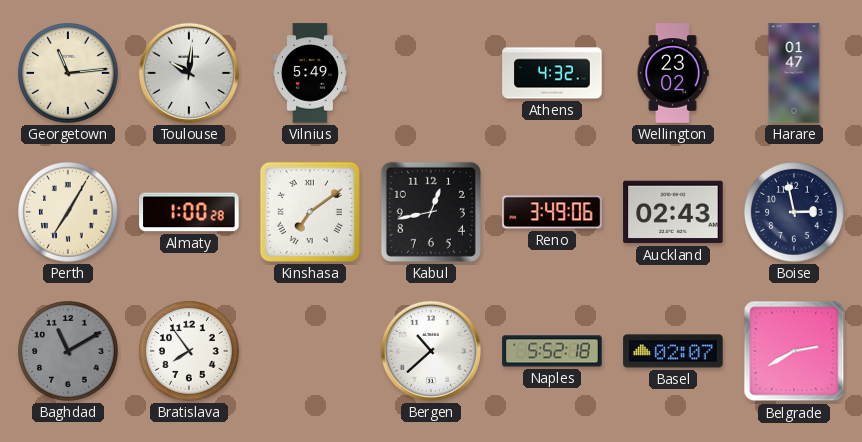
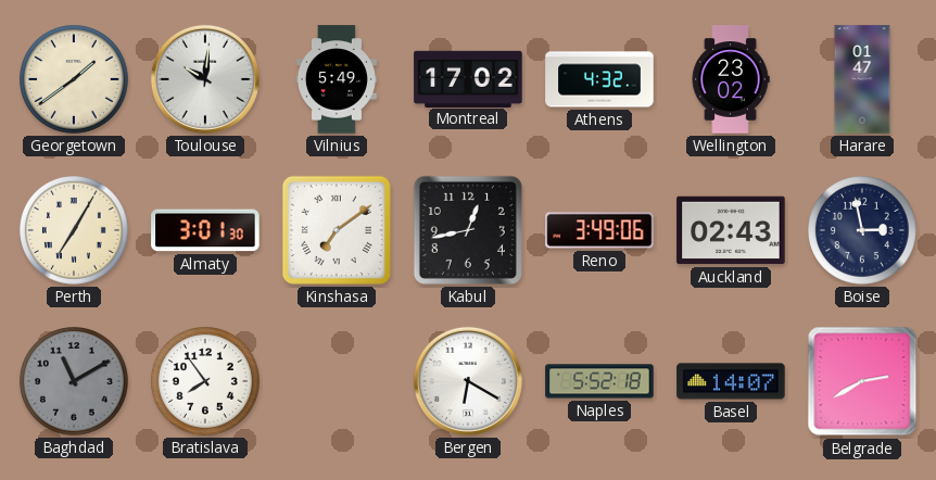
Georgetown: 11:14 -> 1:39
Montreal: none -> 17:02
Almaty: 1:00 -> 3:01
Bergen: 10:38 -> 6:20
Basel: 02:07 -> 14:07
